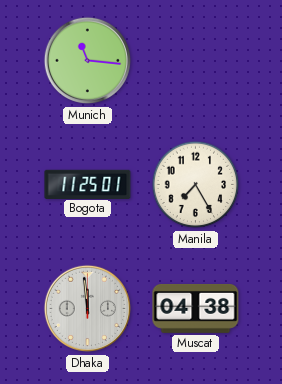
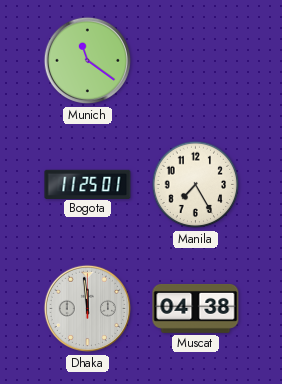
Munich: 11:16 -> 11:21
